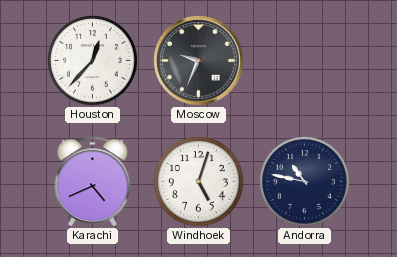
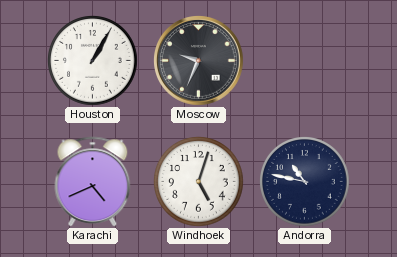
Houston: 12:37 -> 1:05
